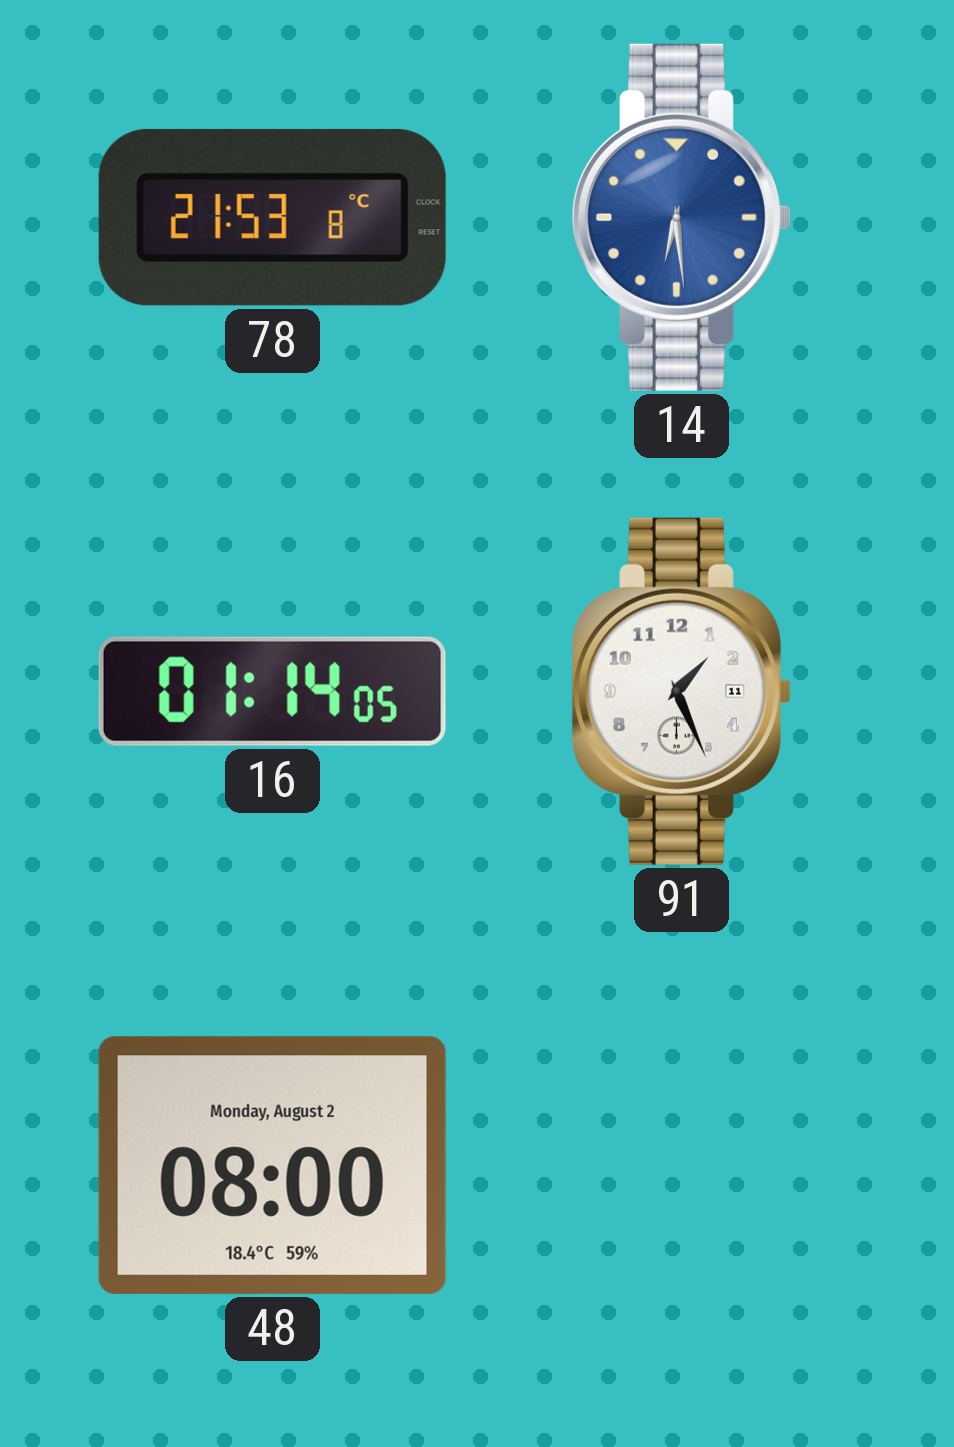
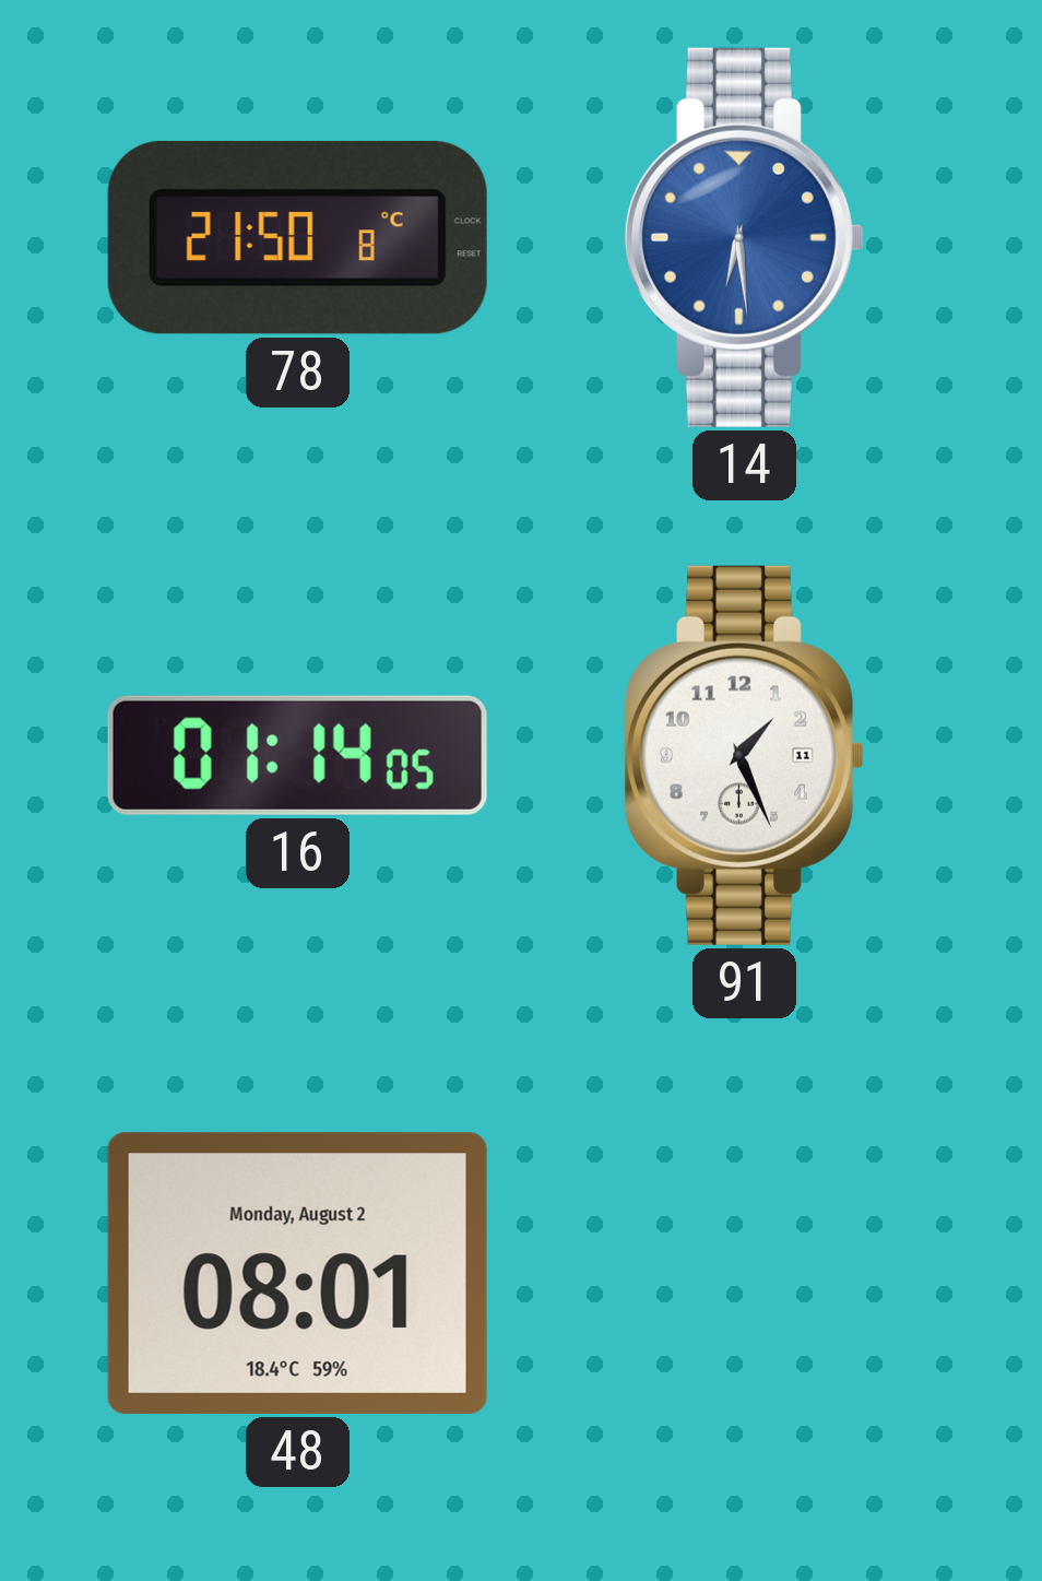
78: 21:53 -> 21:50
48: 08:00 -> 08:01
